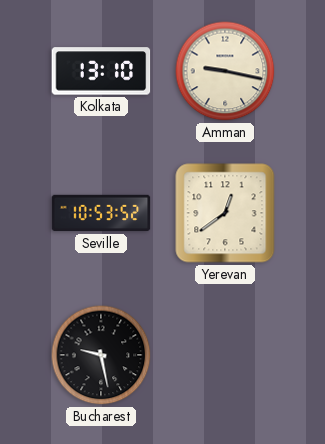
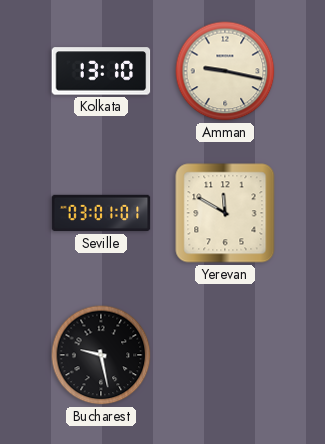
Seville: 10:53 -> 03:01
Yerevan: 12:39 -> 11:50
